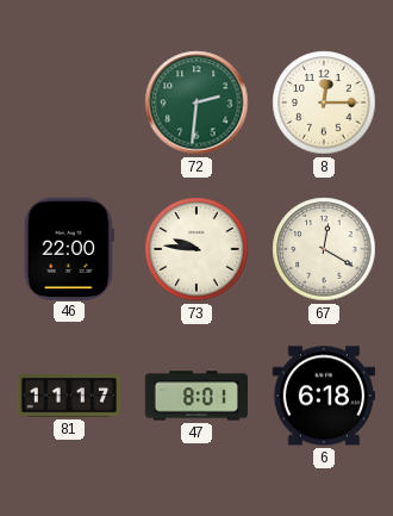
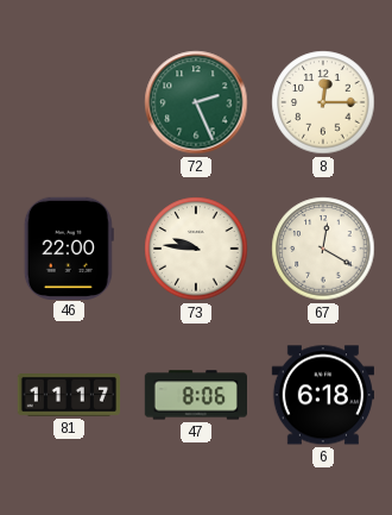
72: 2:31 -> 2:26
47: 8:01 -> 8:06
